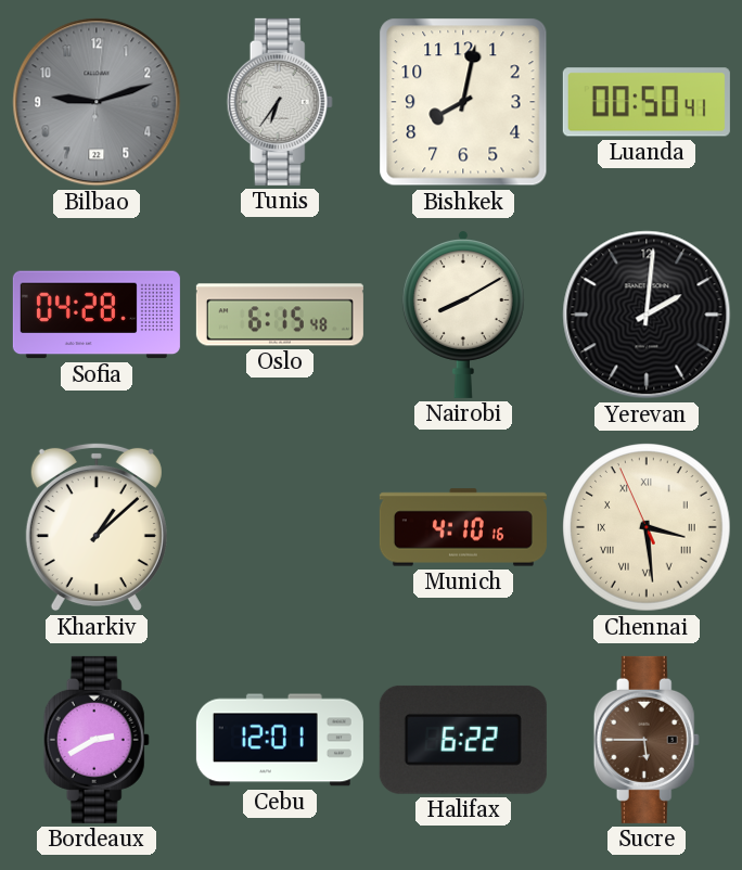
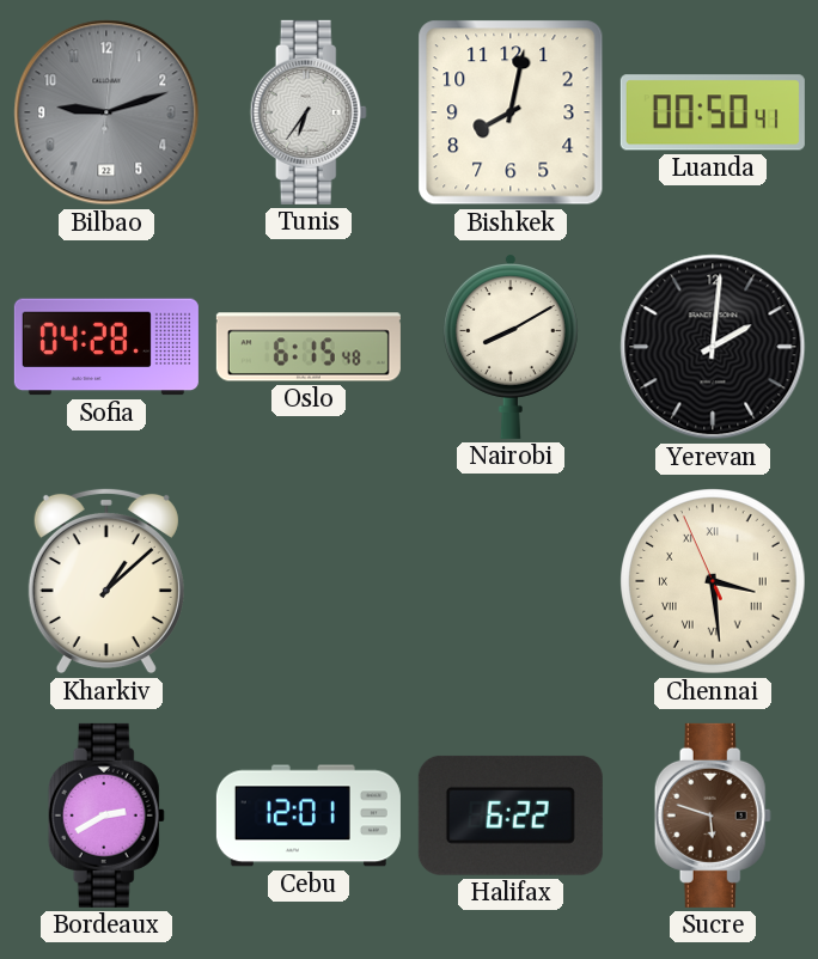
Munich: 4:10 -> none
Sucre: 5:45 -> 5:48
